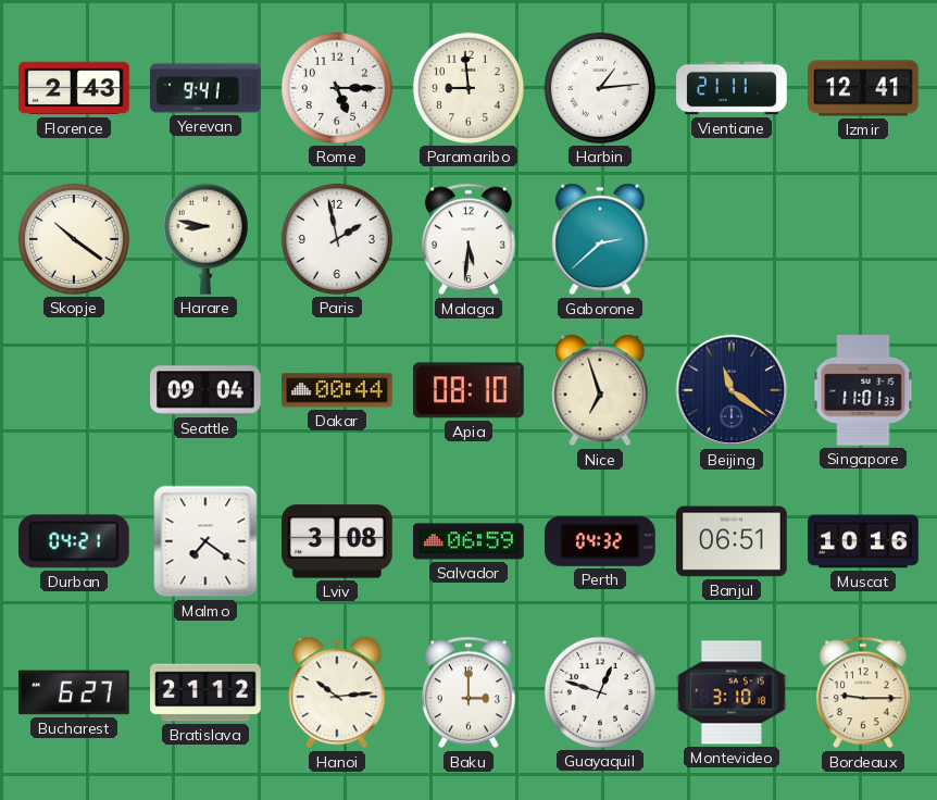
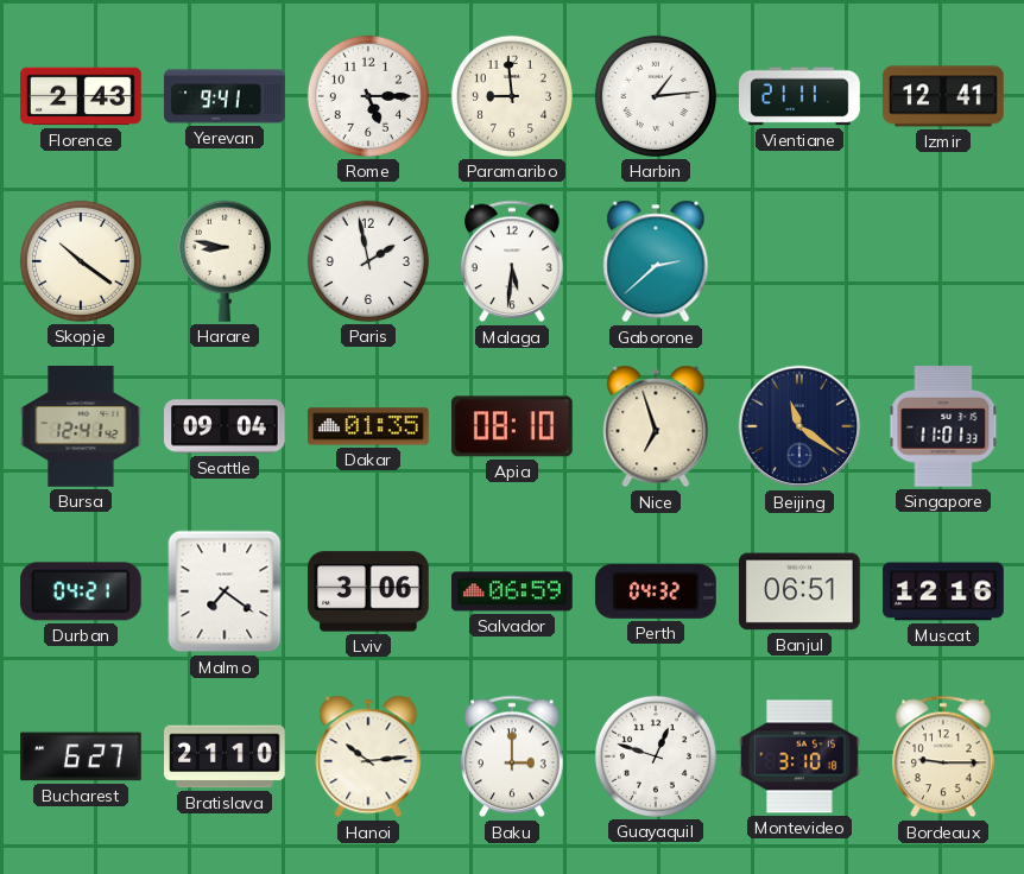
Bursa: none -> 12:41
Dakar: 00:44 -> 01:35
Lviv: 3:08 -> 3:06
Muscat: 10:16 -> 12:16
Bratislava: 21:12 -> 21:10
